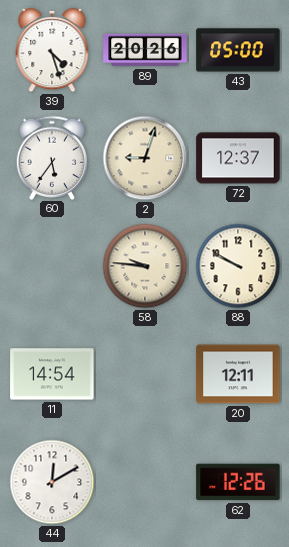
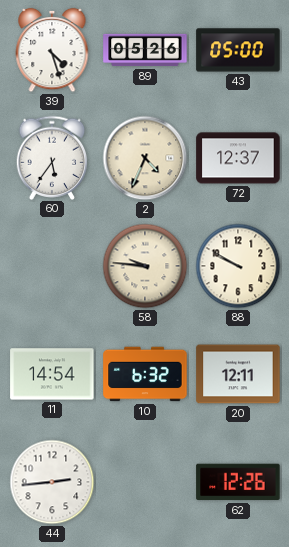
89: 20:26 -> 05:26
2: 9:03 -> 4:34
10: none -> 6:32
44: 12:10 -> 2:44
